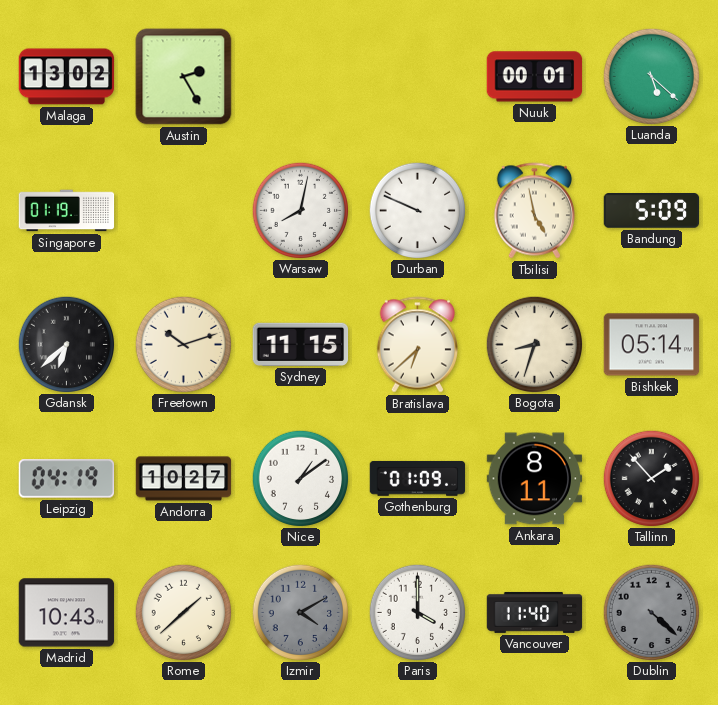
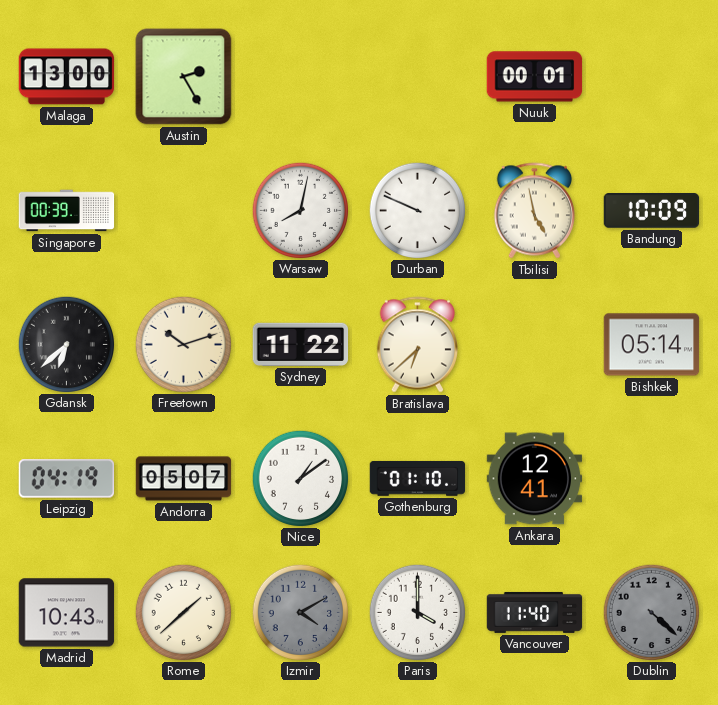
Malaga: 13:02 -> 13:00
Luanda: 5:22 -> none
Singapore: 01:19 -> 00:39
Bandung: 5:09 -> 10:09
Sydney: 11:15 -> 11:22
Bogota: 8:33 -> none
Andorra: 10:27 -> 05:07
Gothenburg: 01:09 -> 01:10
Ankara: 8:11 -> 12:41
Tallinn: 1:53 -> none
